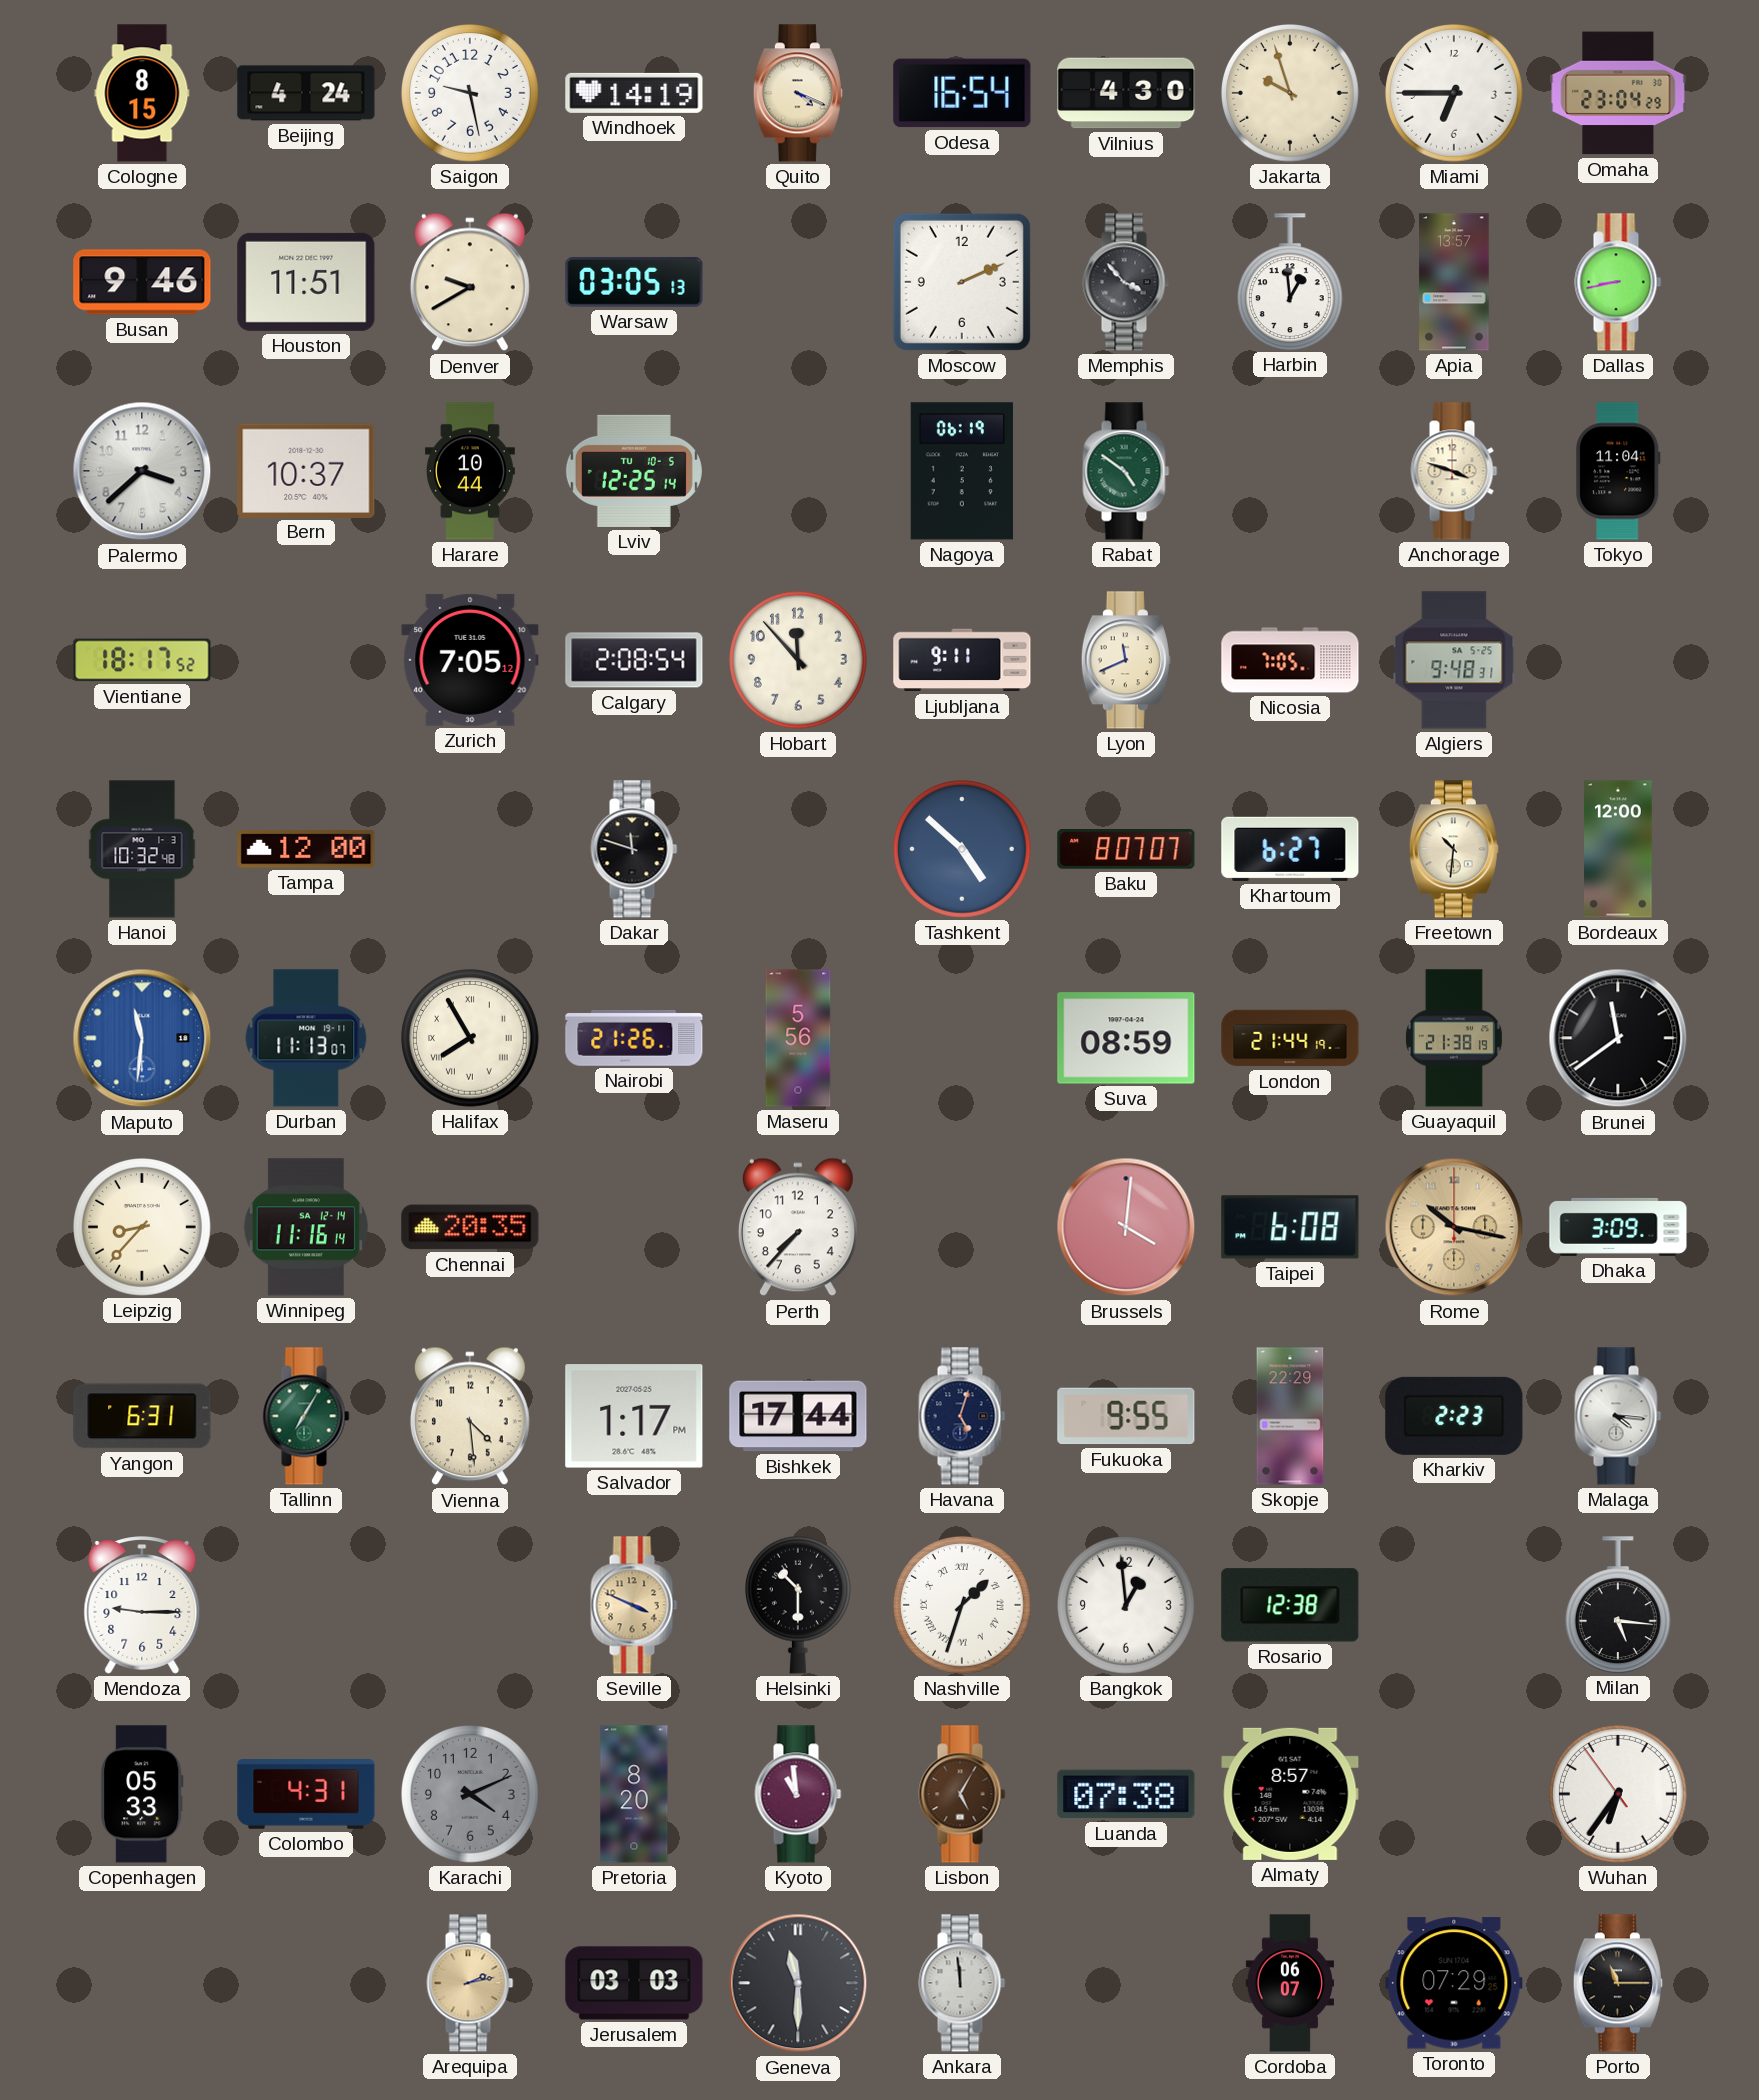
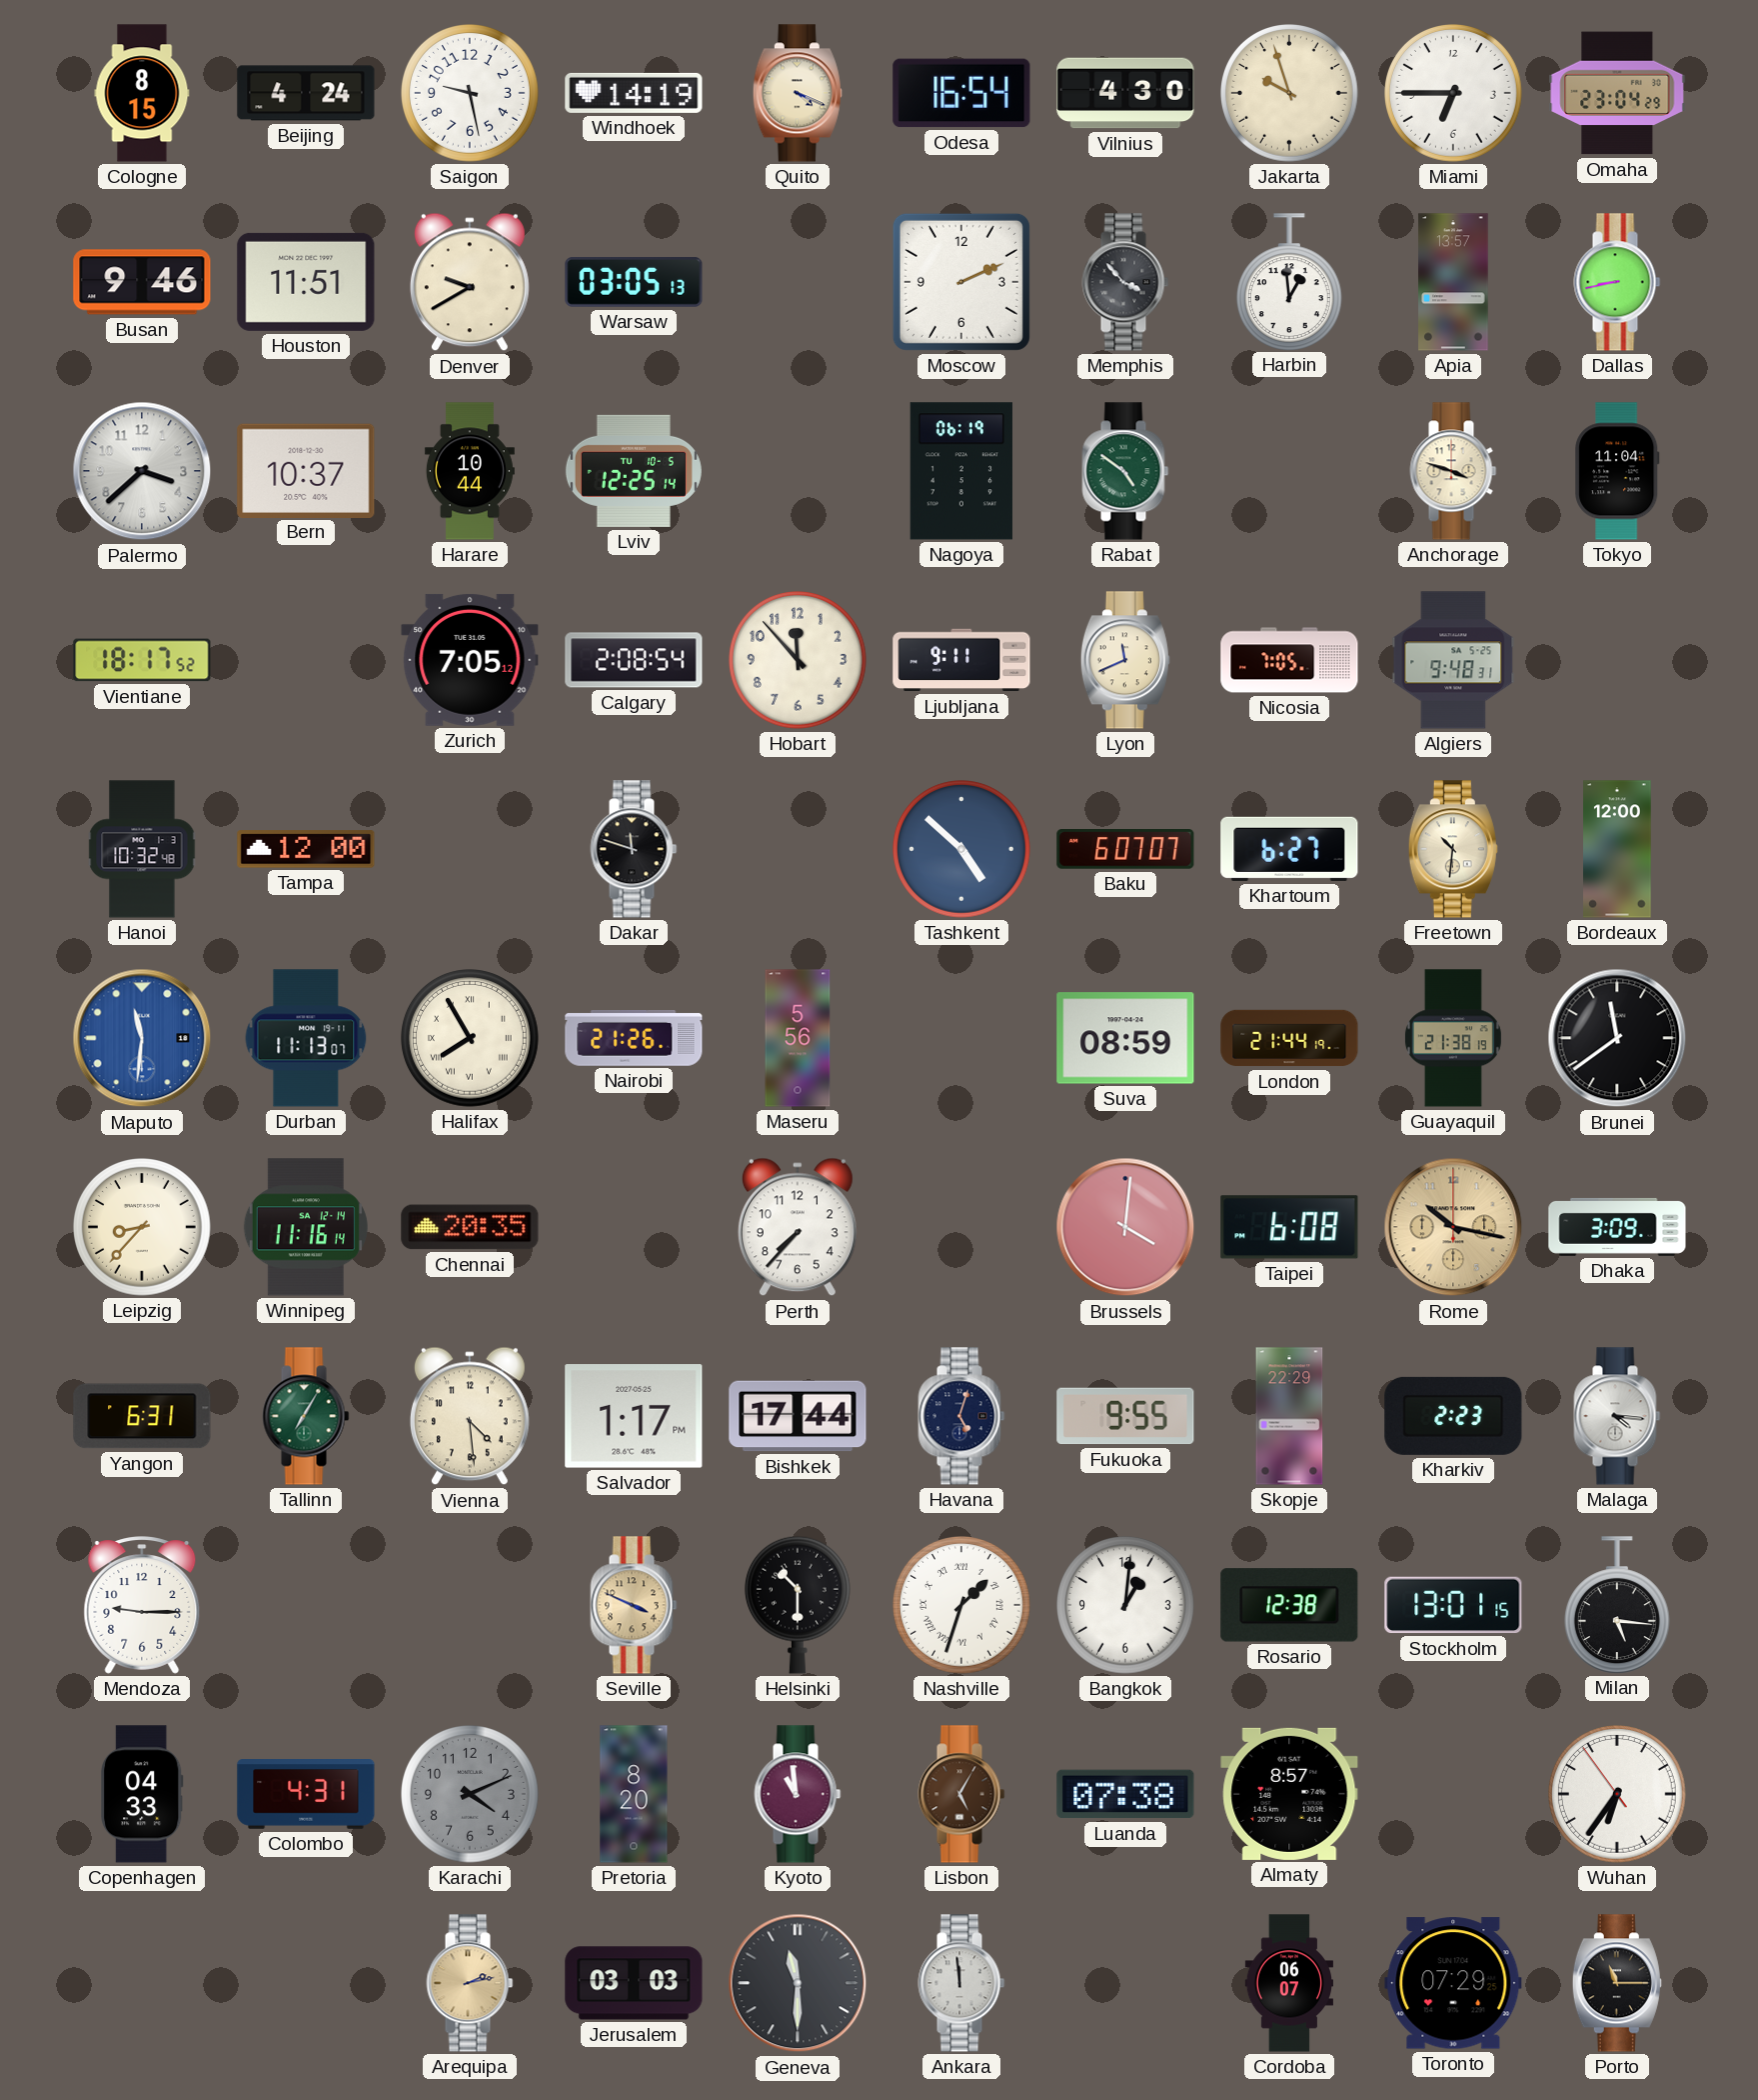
Baku: 8:07 -> 6:07
Bangkok: 12:59 -> 1:01
Stockholm: none -> 13:01
Copenhagen: 05:33 -> 04:33
